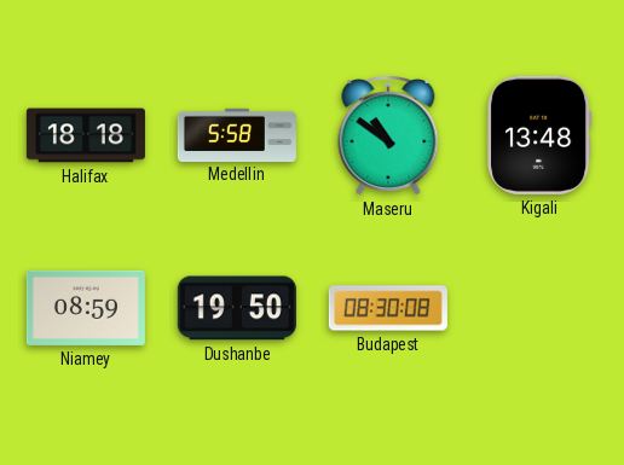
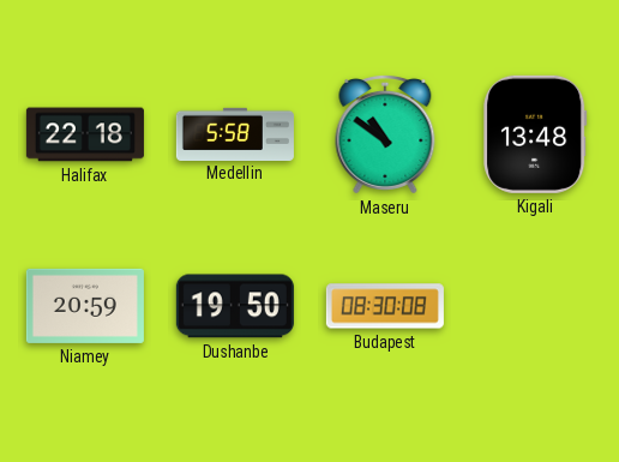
Halifax: 18:18 -> 22:18
Niamey: 08:59 -> 20:59
